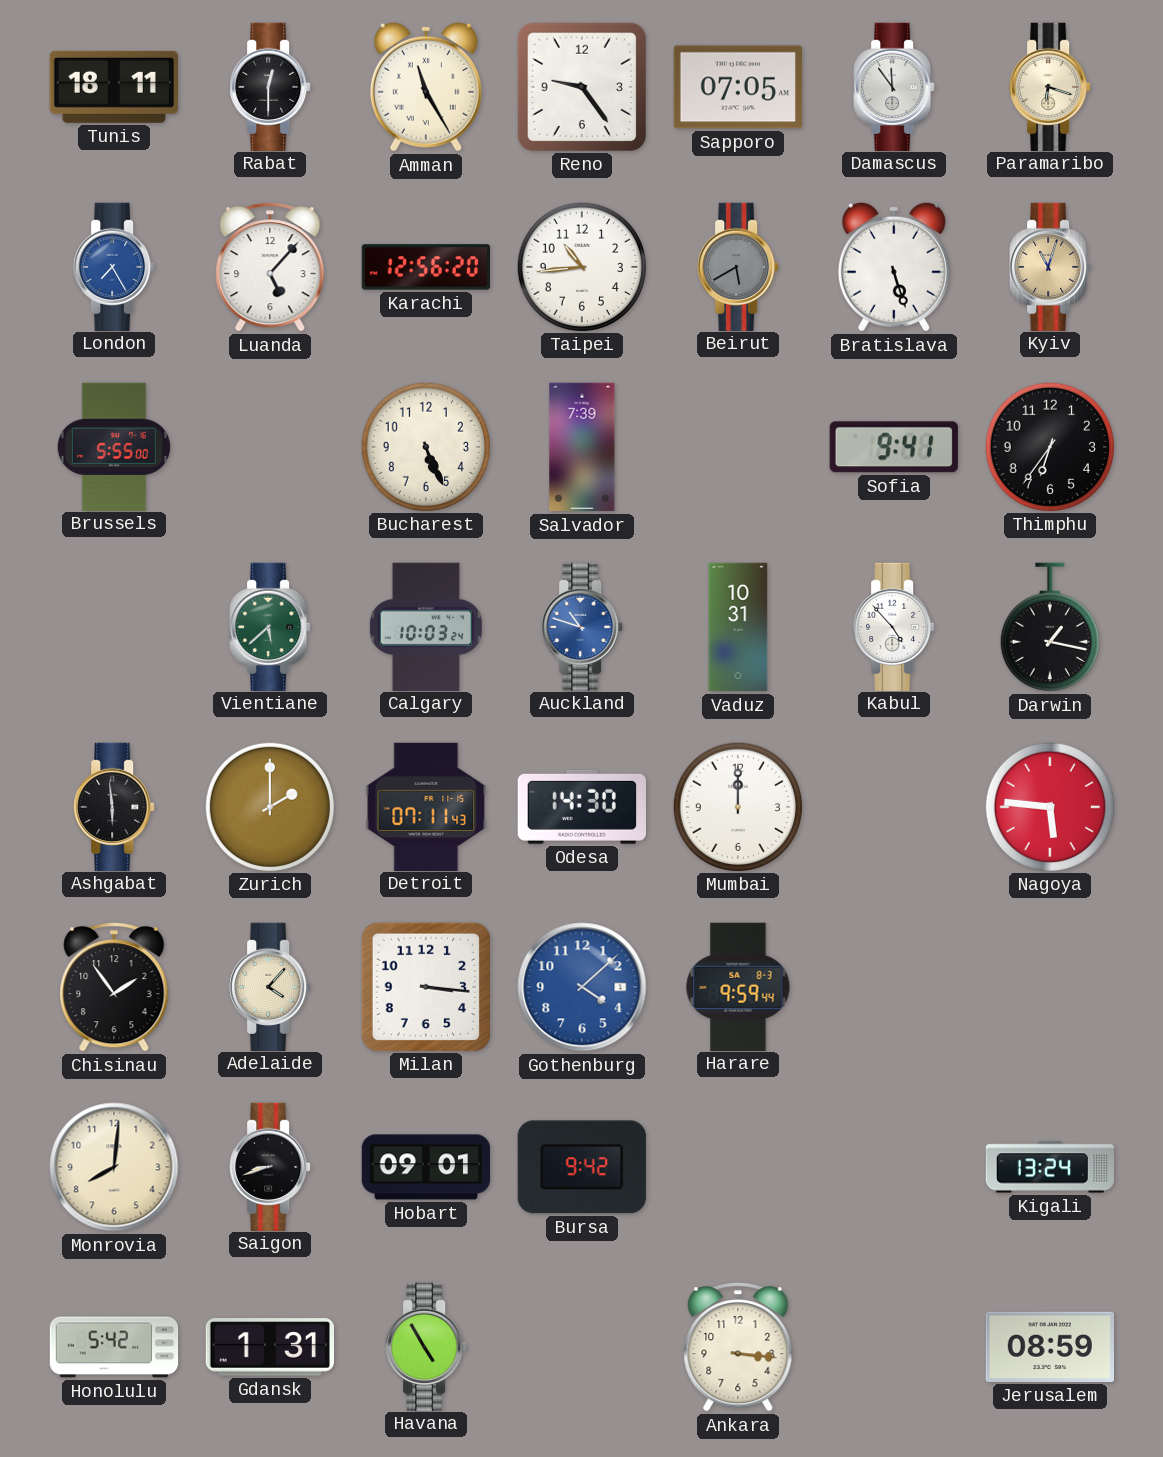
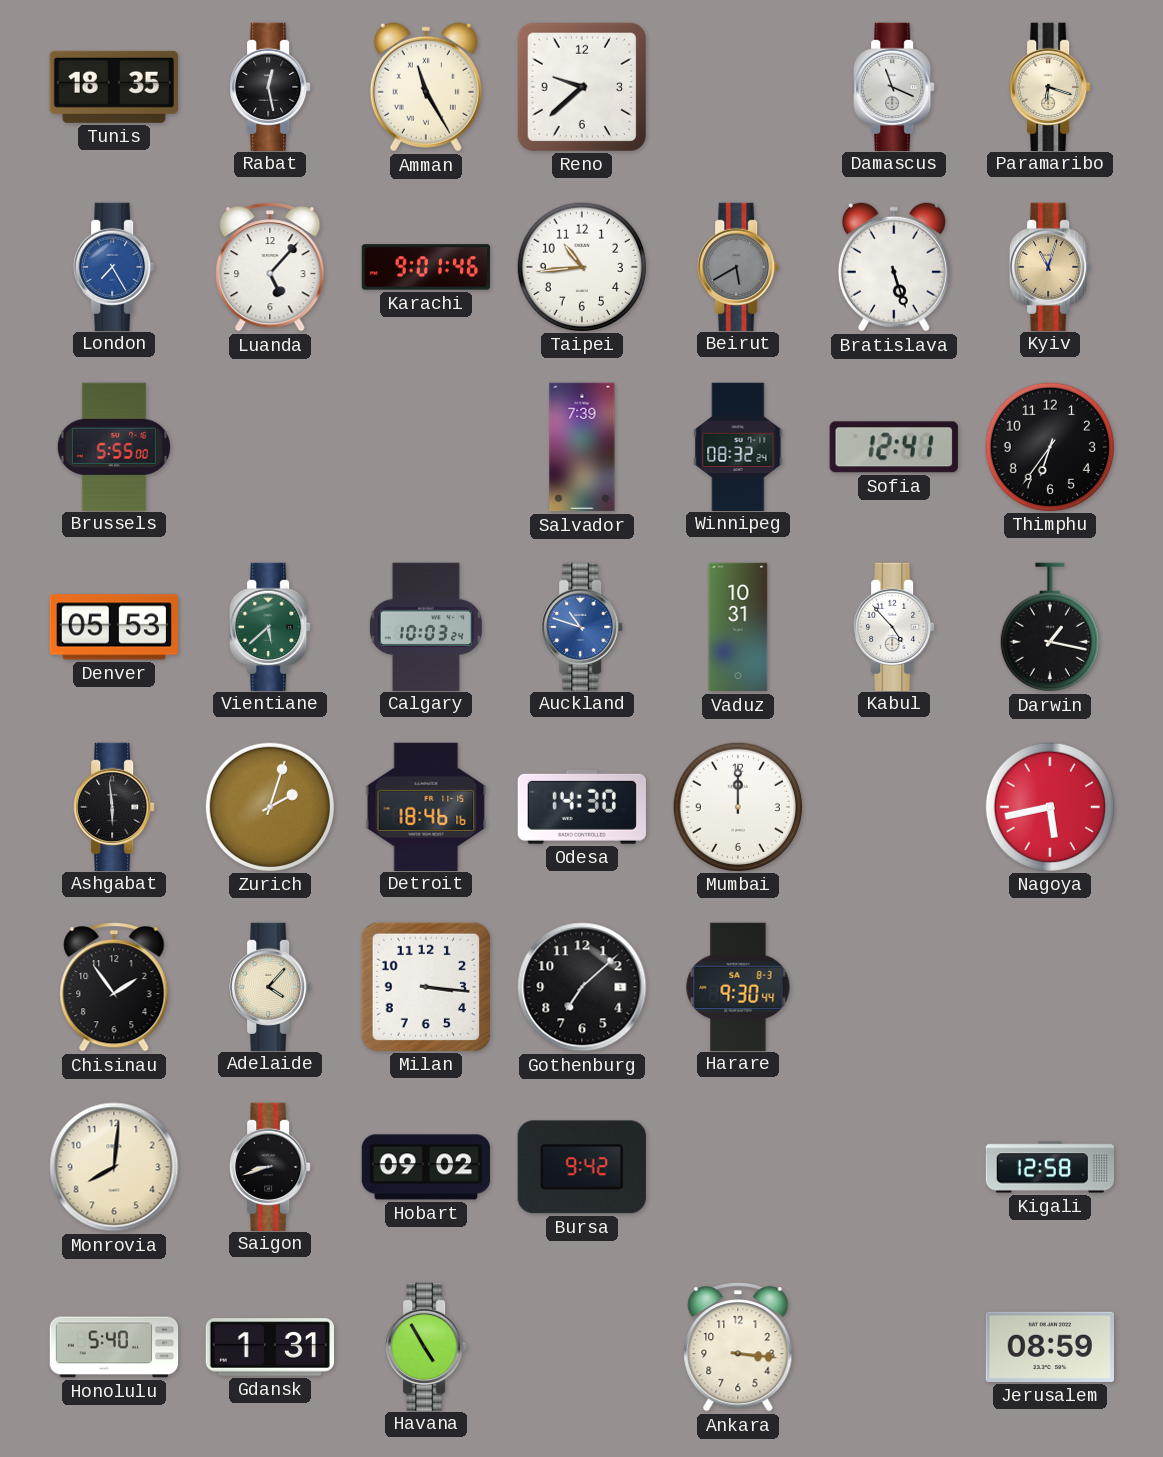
Tunis: 18:11 -> 18:35
Rabat: 12:30 -> 12:28
Reno: 9:24 -> 9:38
Sapporo: 07:05 -> none
Damascus: 11:54 -> 11:19
Karachi: 12:56 -> 9:01
Bucharest: 5:26 -> none
Winnipeg: none -> 08:32
Sofia: 9:41 -> 12:41
Denver: none -> 05:53
Zurich: 2:00 -> 2:03
Detroit: 07:11 -> 18:46
Nagoya: 5:46 -> 5:43
Gothenburg: 4:08 -> 7:08
Gothenburg dial: blue -> black
Harare: 9:59 -> 9:30
Hobart: 09:01 -> 09:02
Kigali: 13:24 -> 12:58
Honolulu: 5:42 -> 5:40
